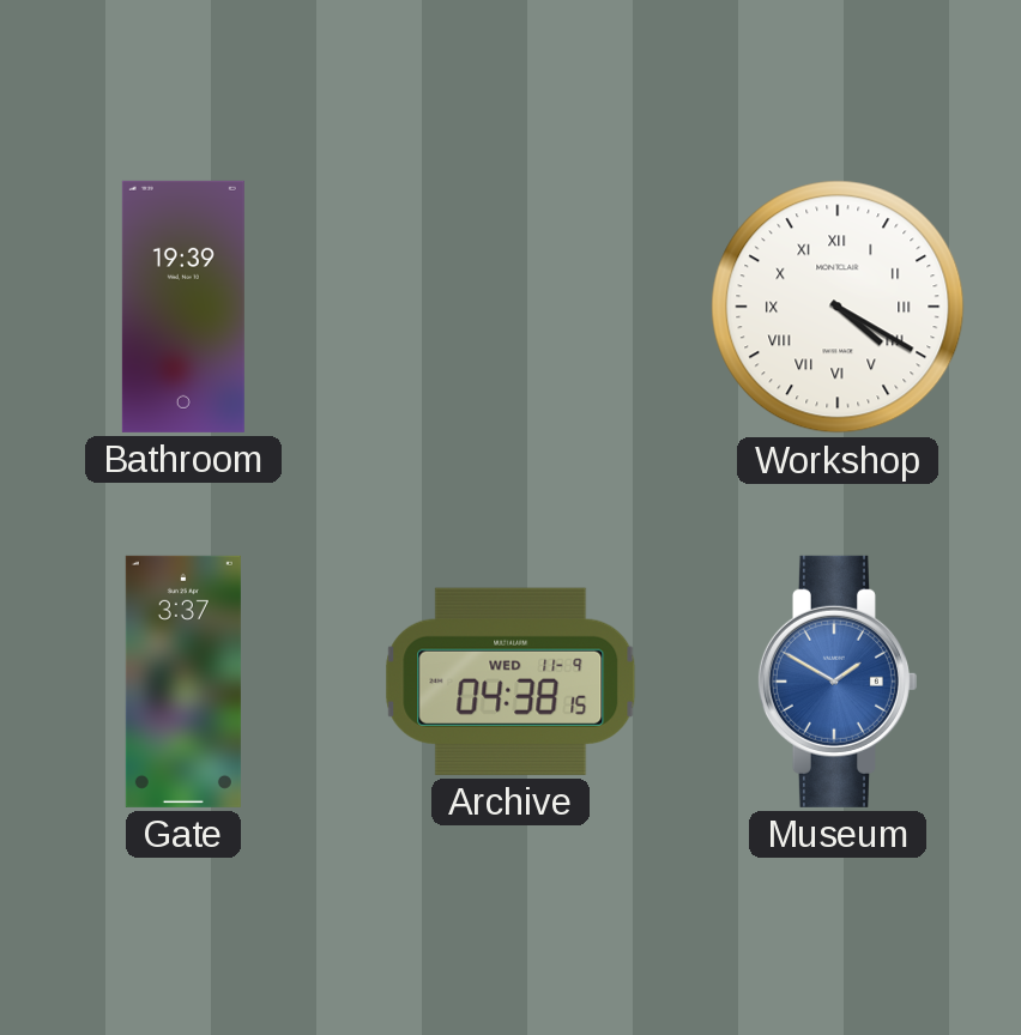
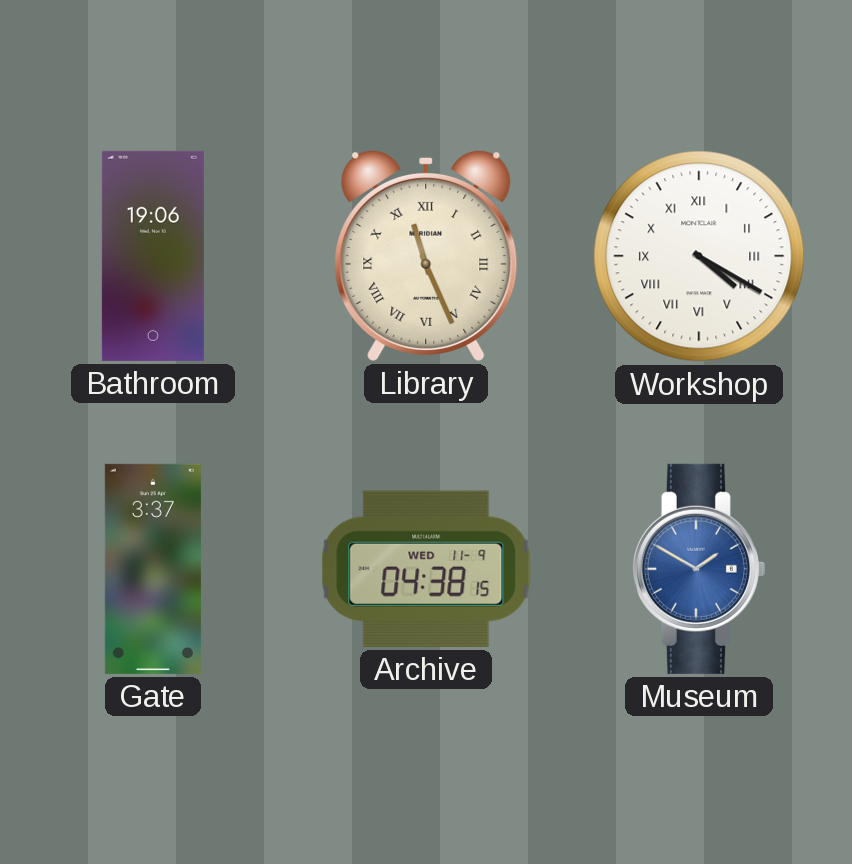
Bathroom: 19:39 -> 19:06
Library: none -> 11:26
